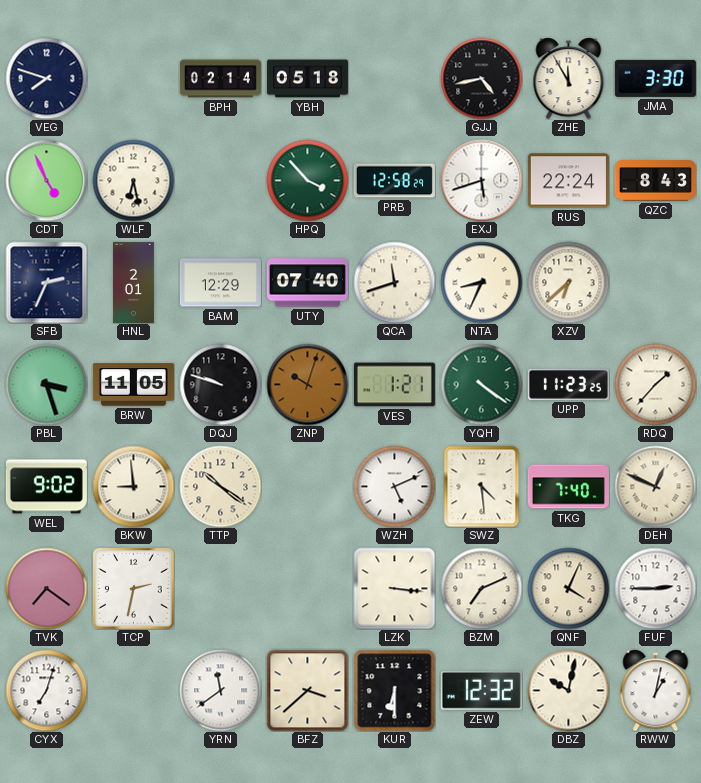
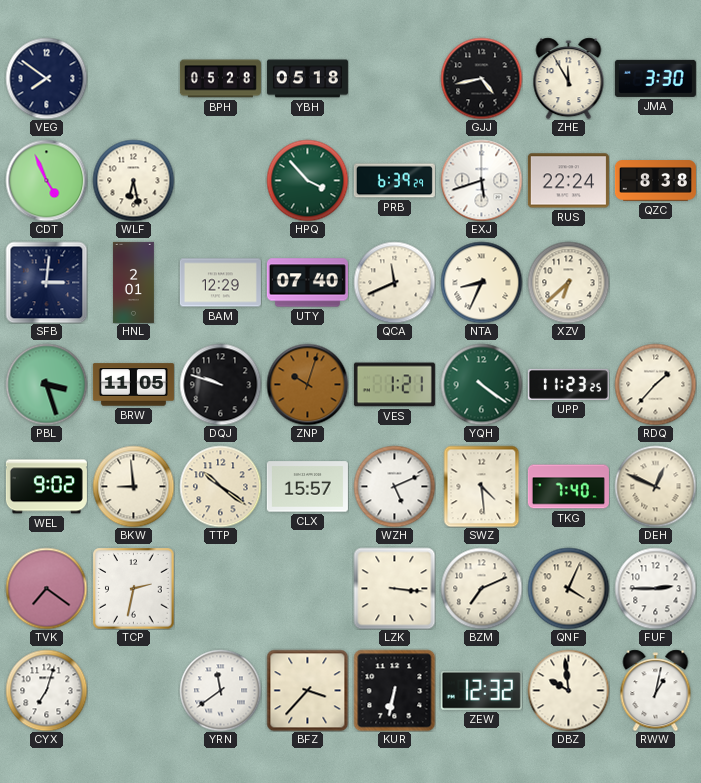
VEG: 7:48 -> 7:51
BPH: 02:14 -> 05:28
PRB: 12:58 -> 6:39
QZC: 8:43 -> 8:38
SFB: 2:34 -> 3:01
QCA: 11:42 -> 11:41
CLX: none -> 15:57
BFZ: 3:38 -> 3:37
KUR: 6:30 -> 6:32
DBZ: 10:02 -> 9:59
